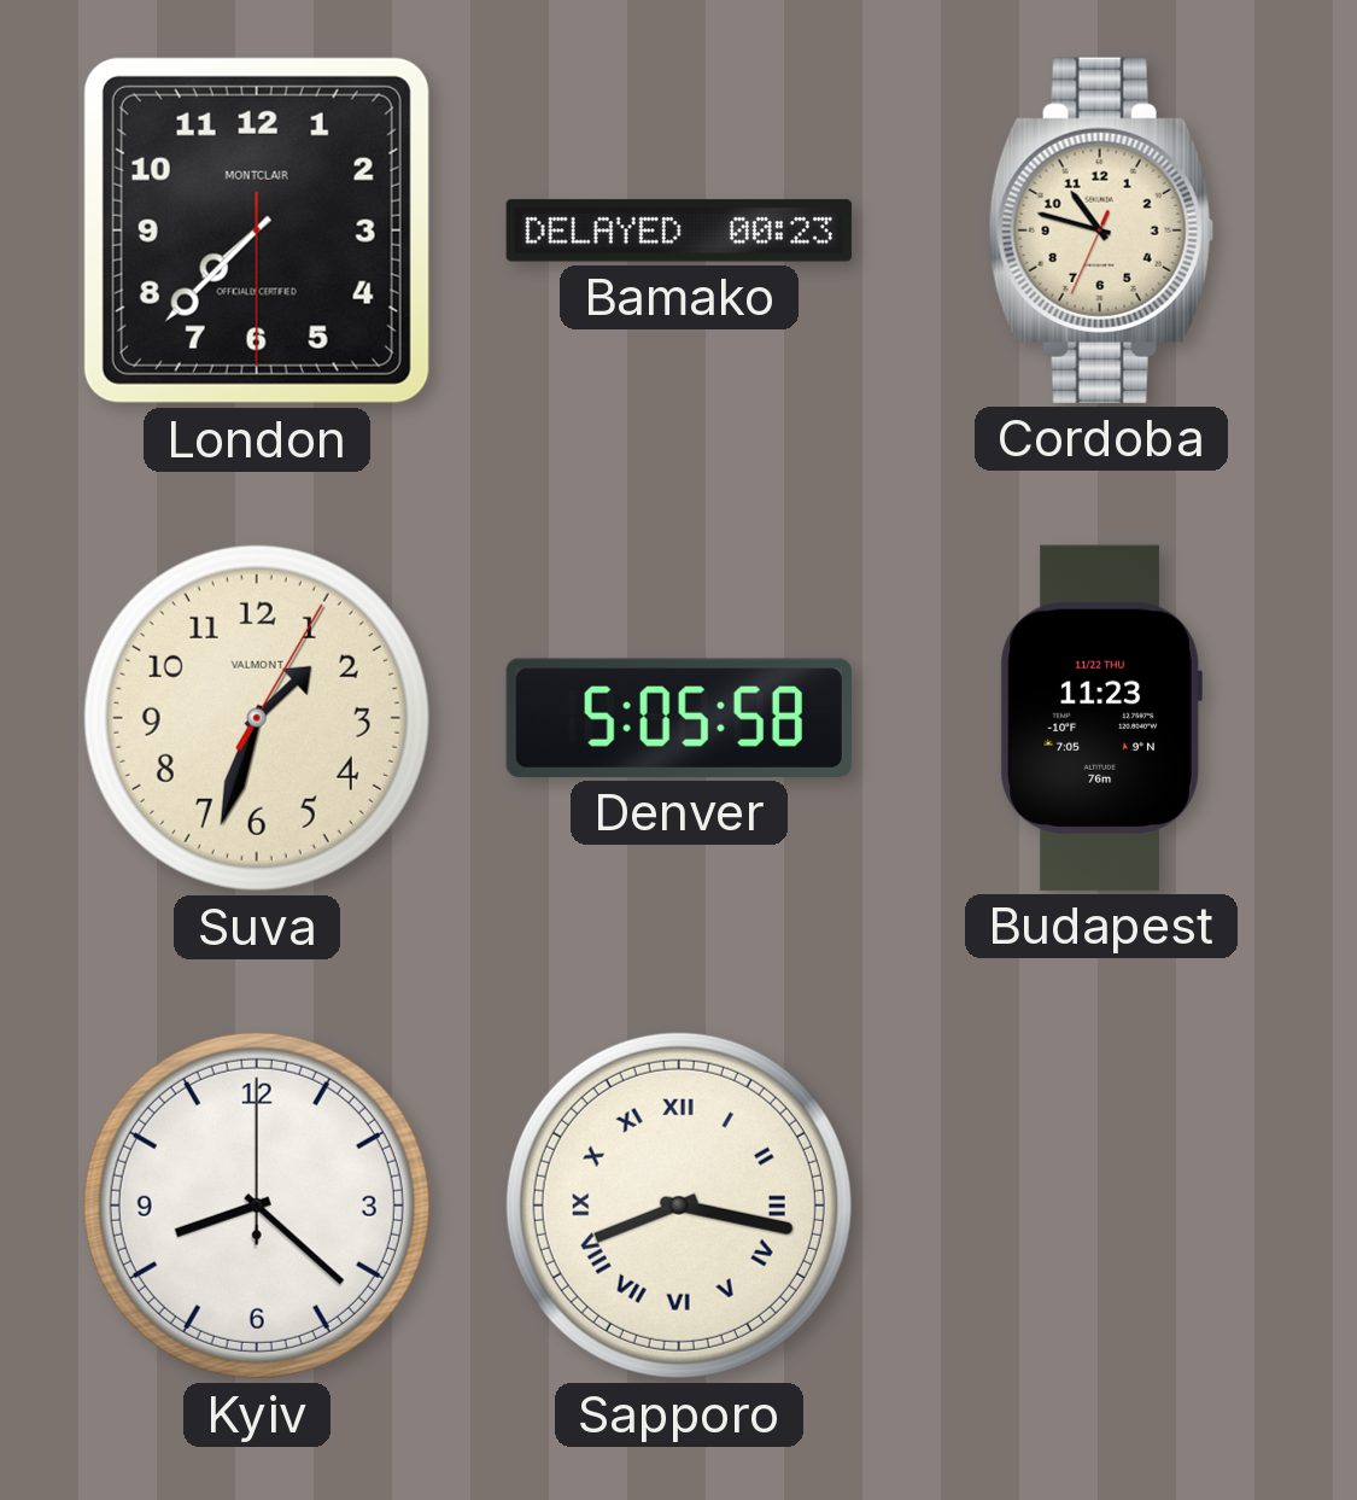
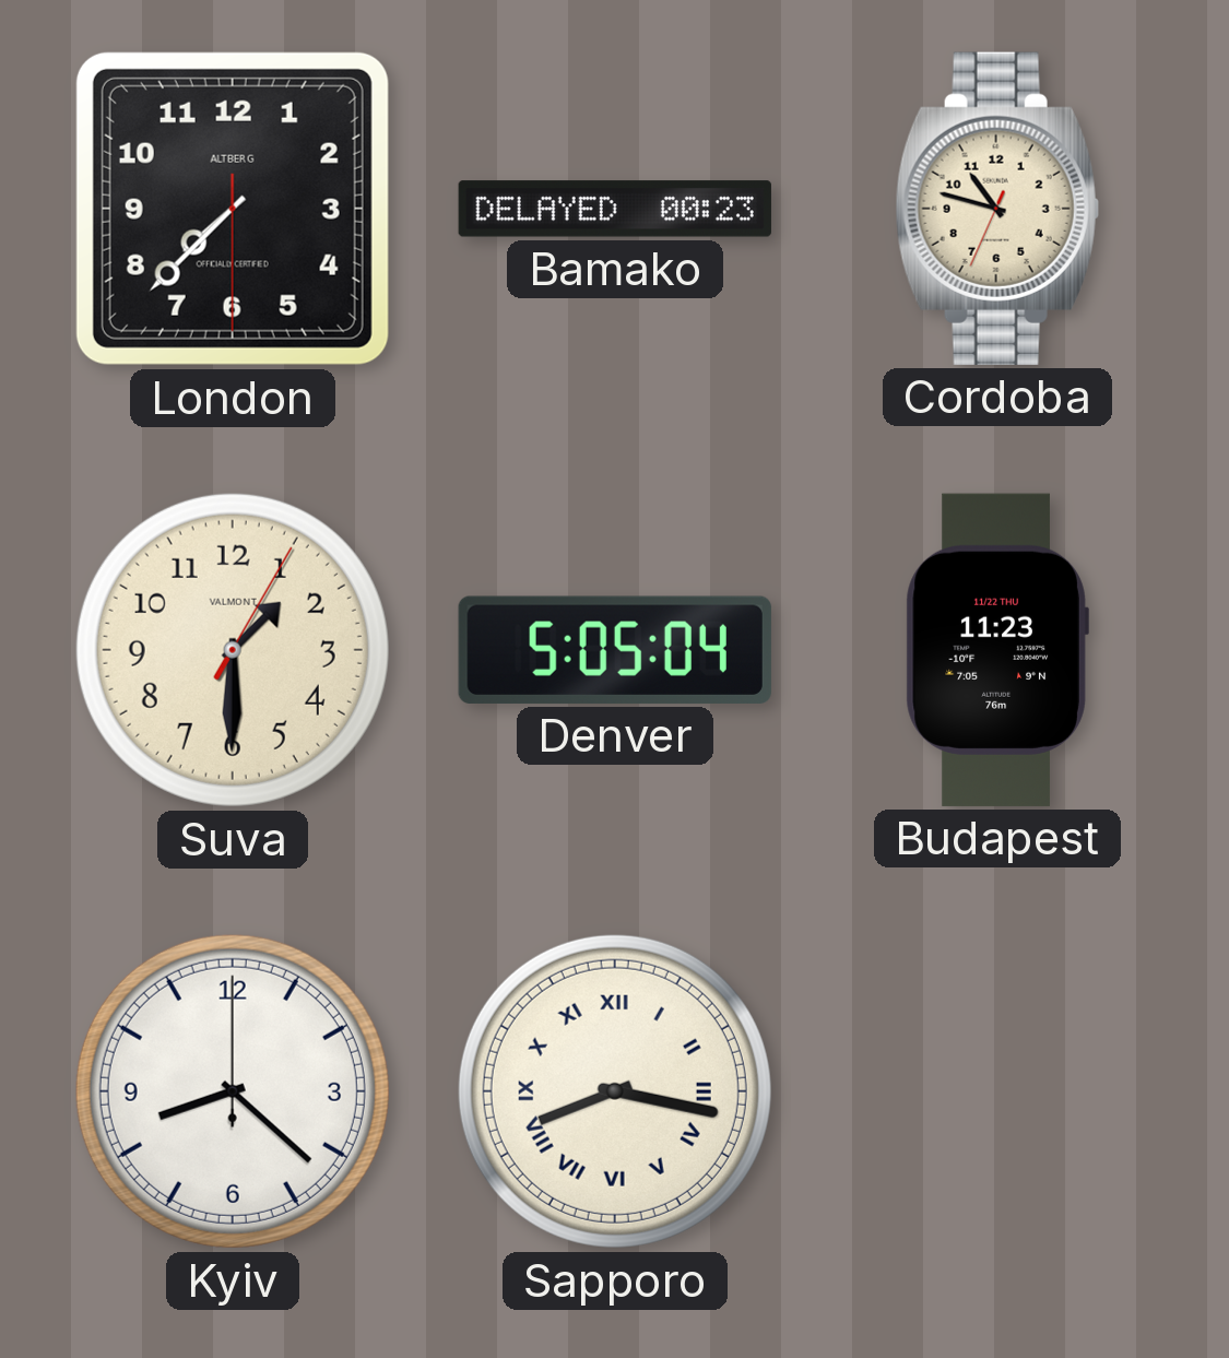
London brand: MONTCLAIR -> ALTBERG
Suva: 1:33 -> 1:30
Denver: 5:05:58 -> 5:05:04
